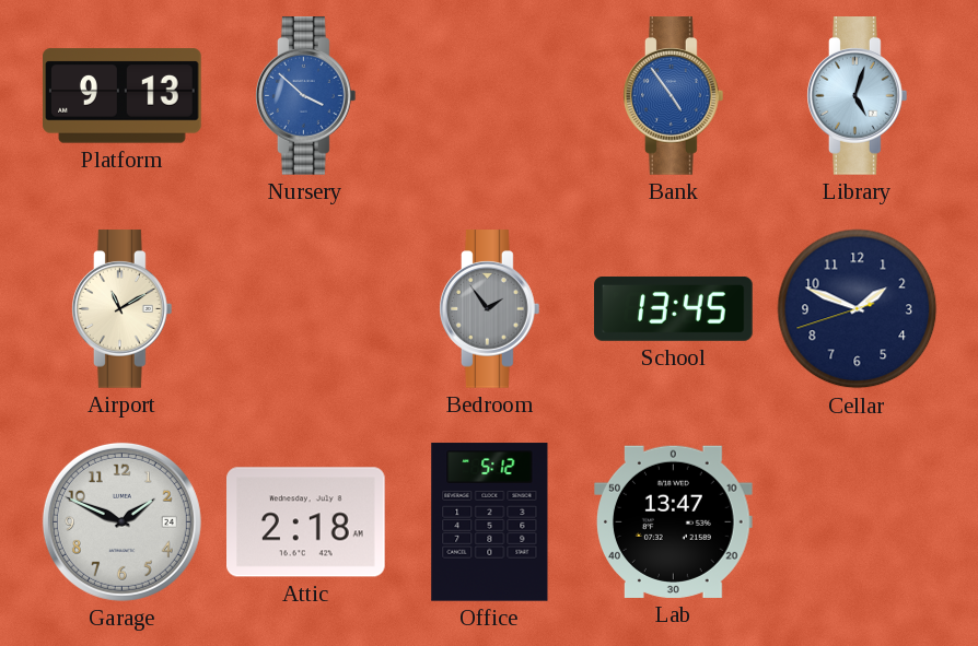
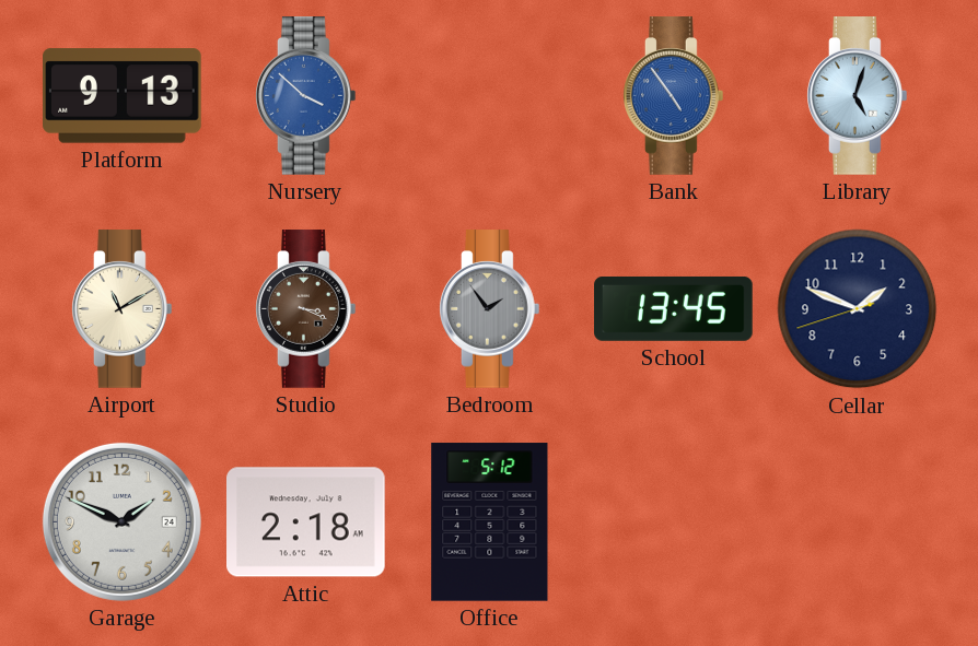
Studio: none -> 3:19
Lab: 13:47 -> none
